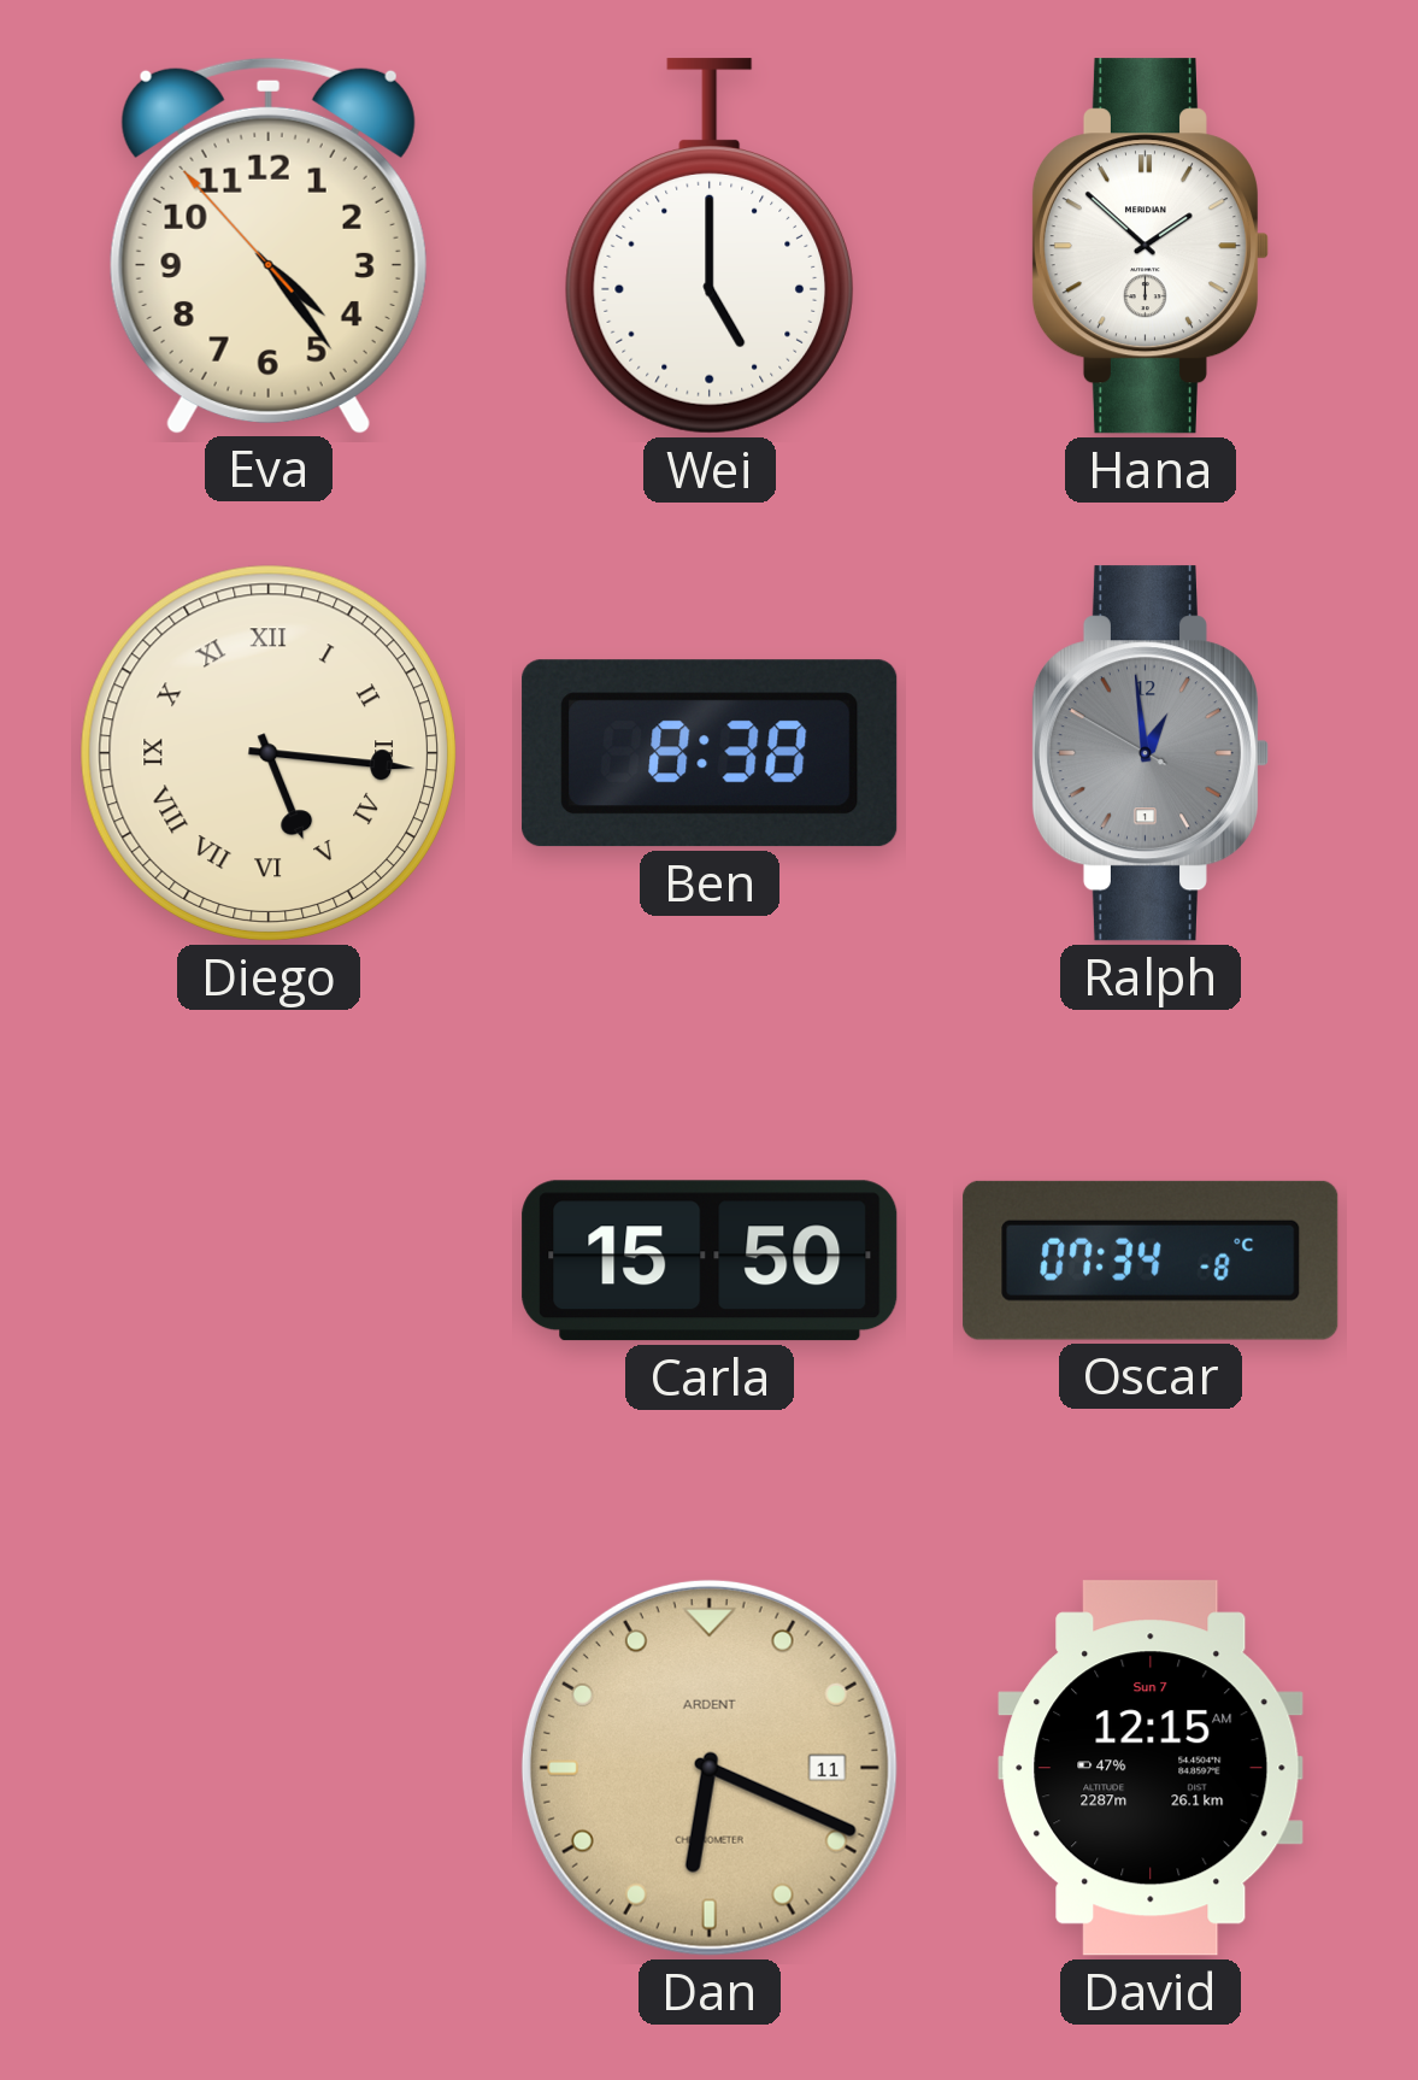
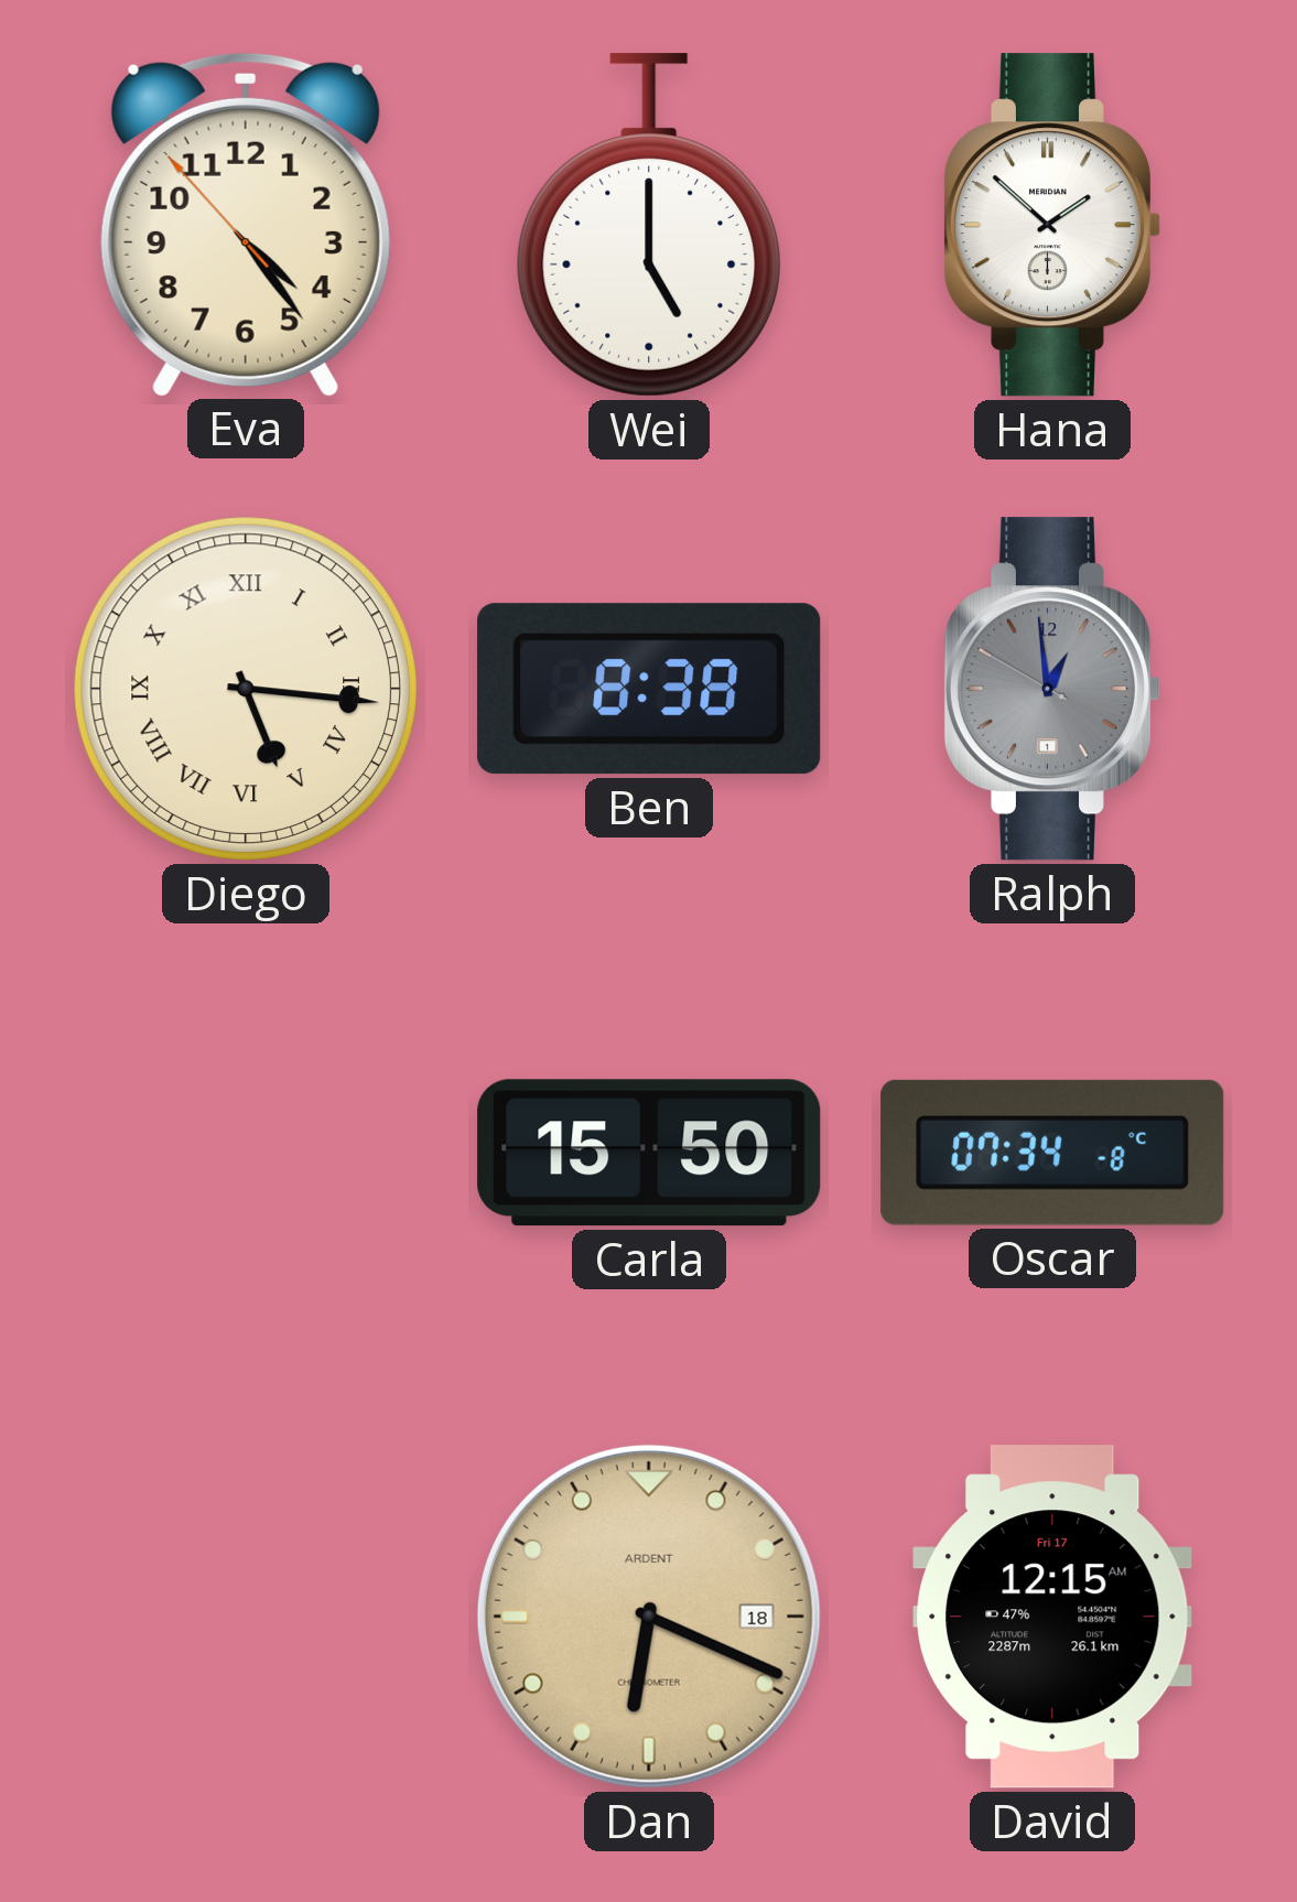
Dan date: 11 -> 18
David date: Sun 7 -> Fri 17
